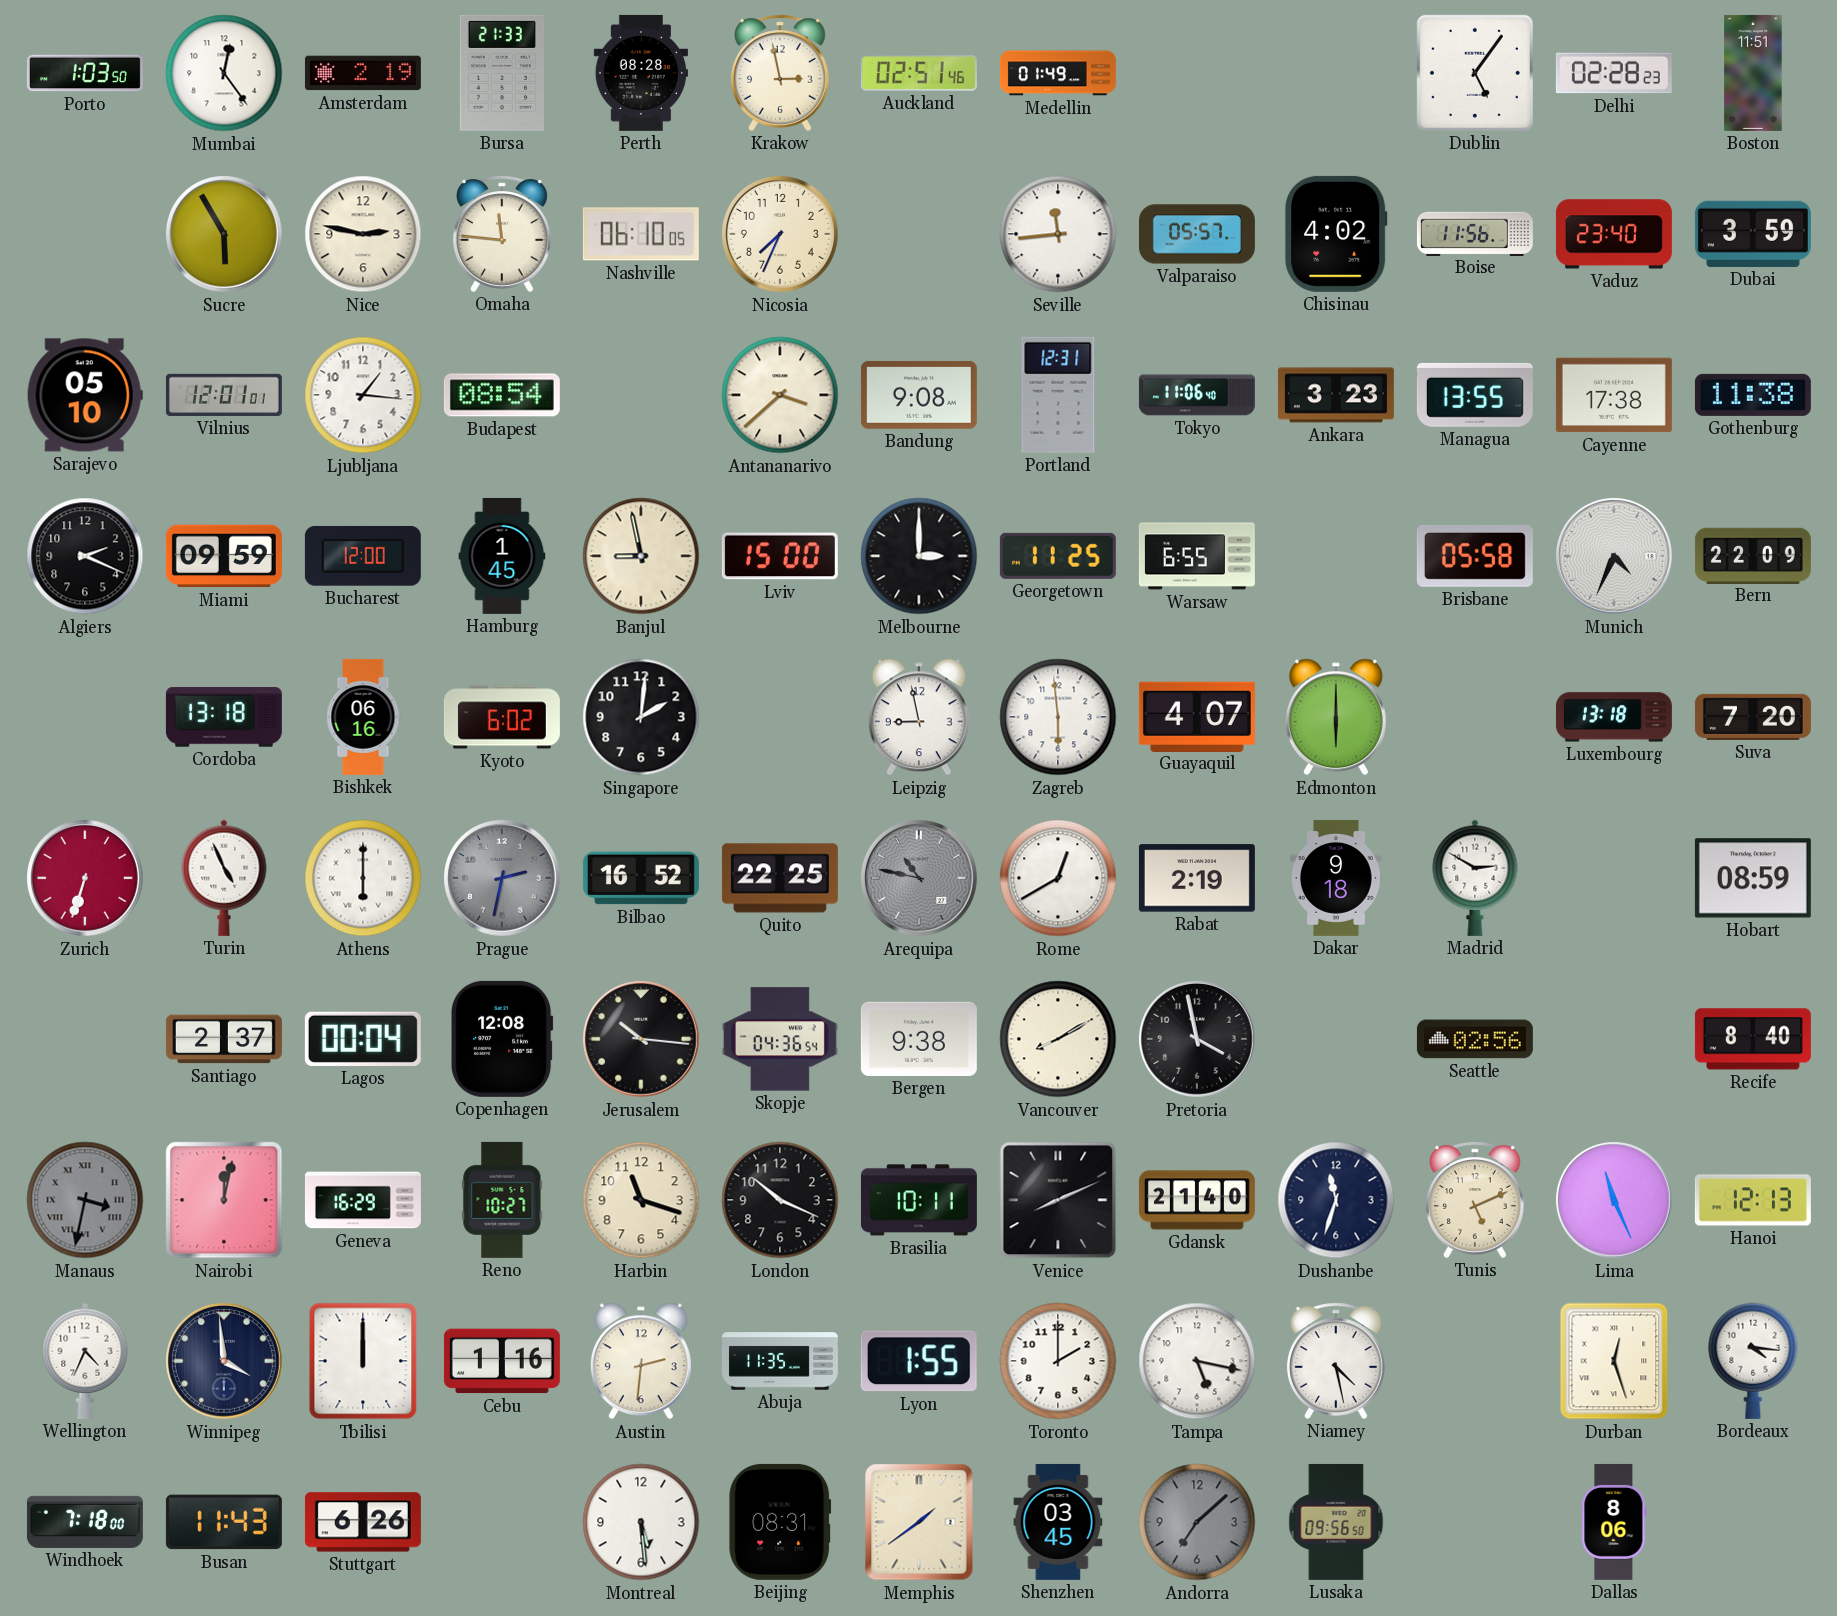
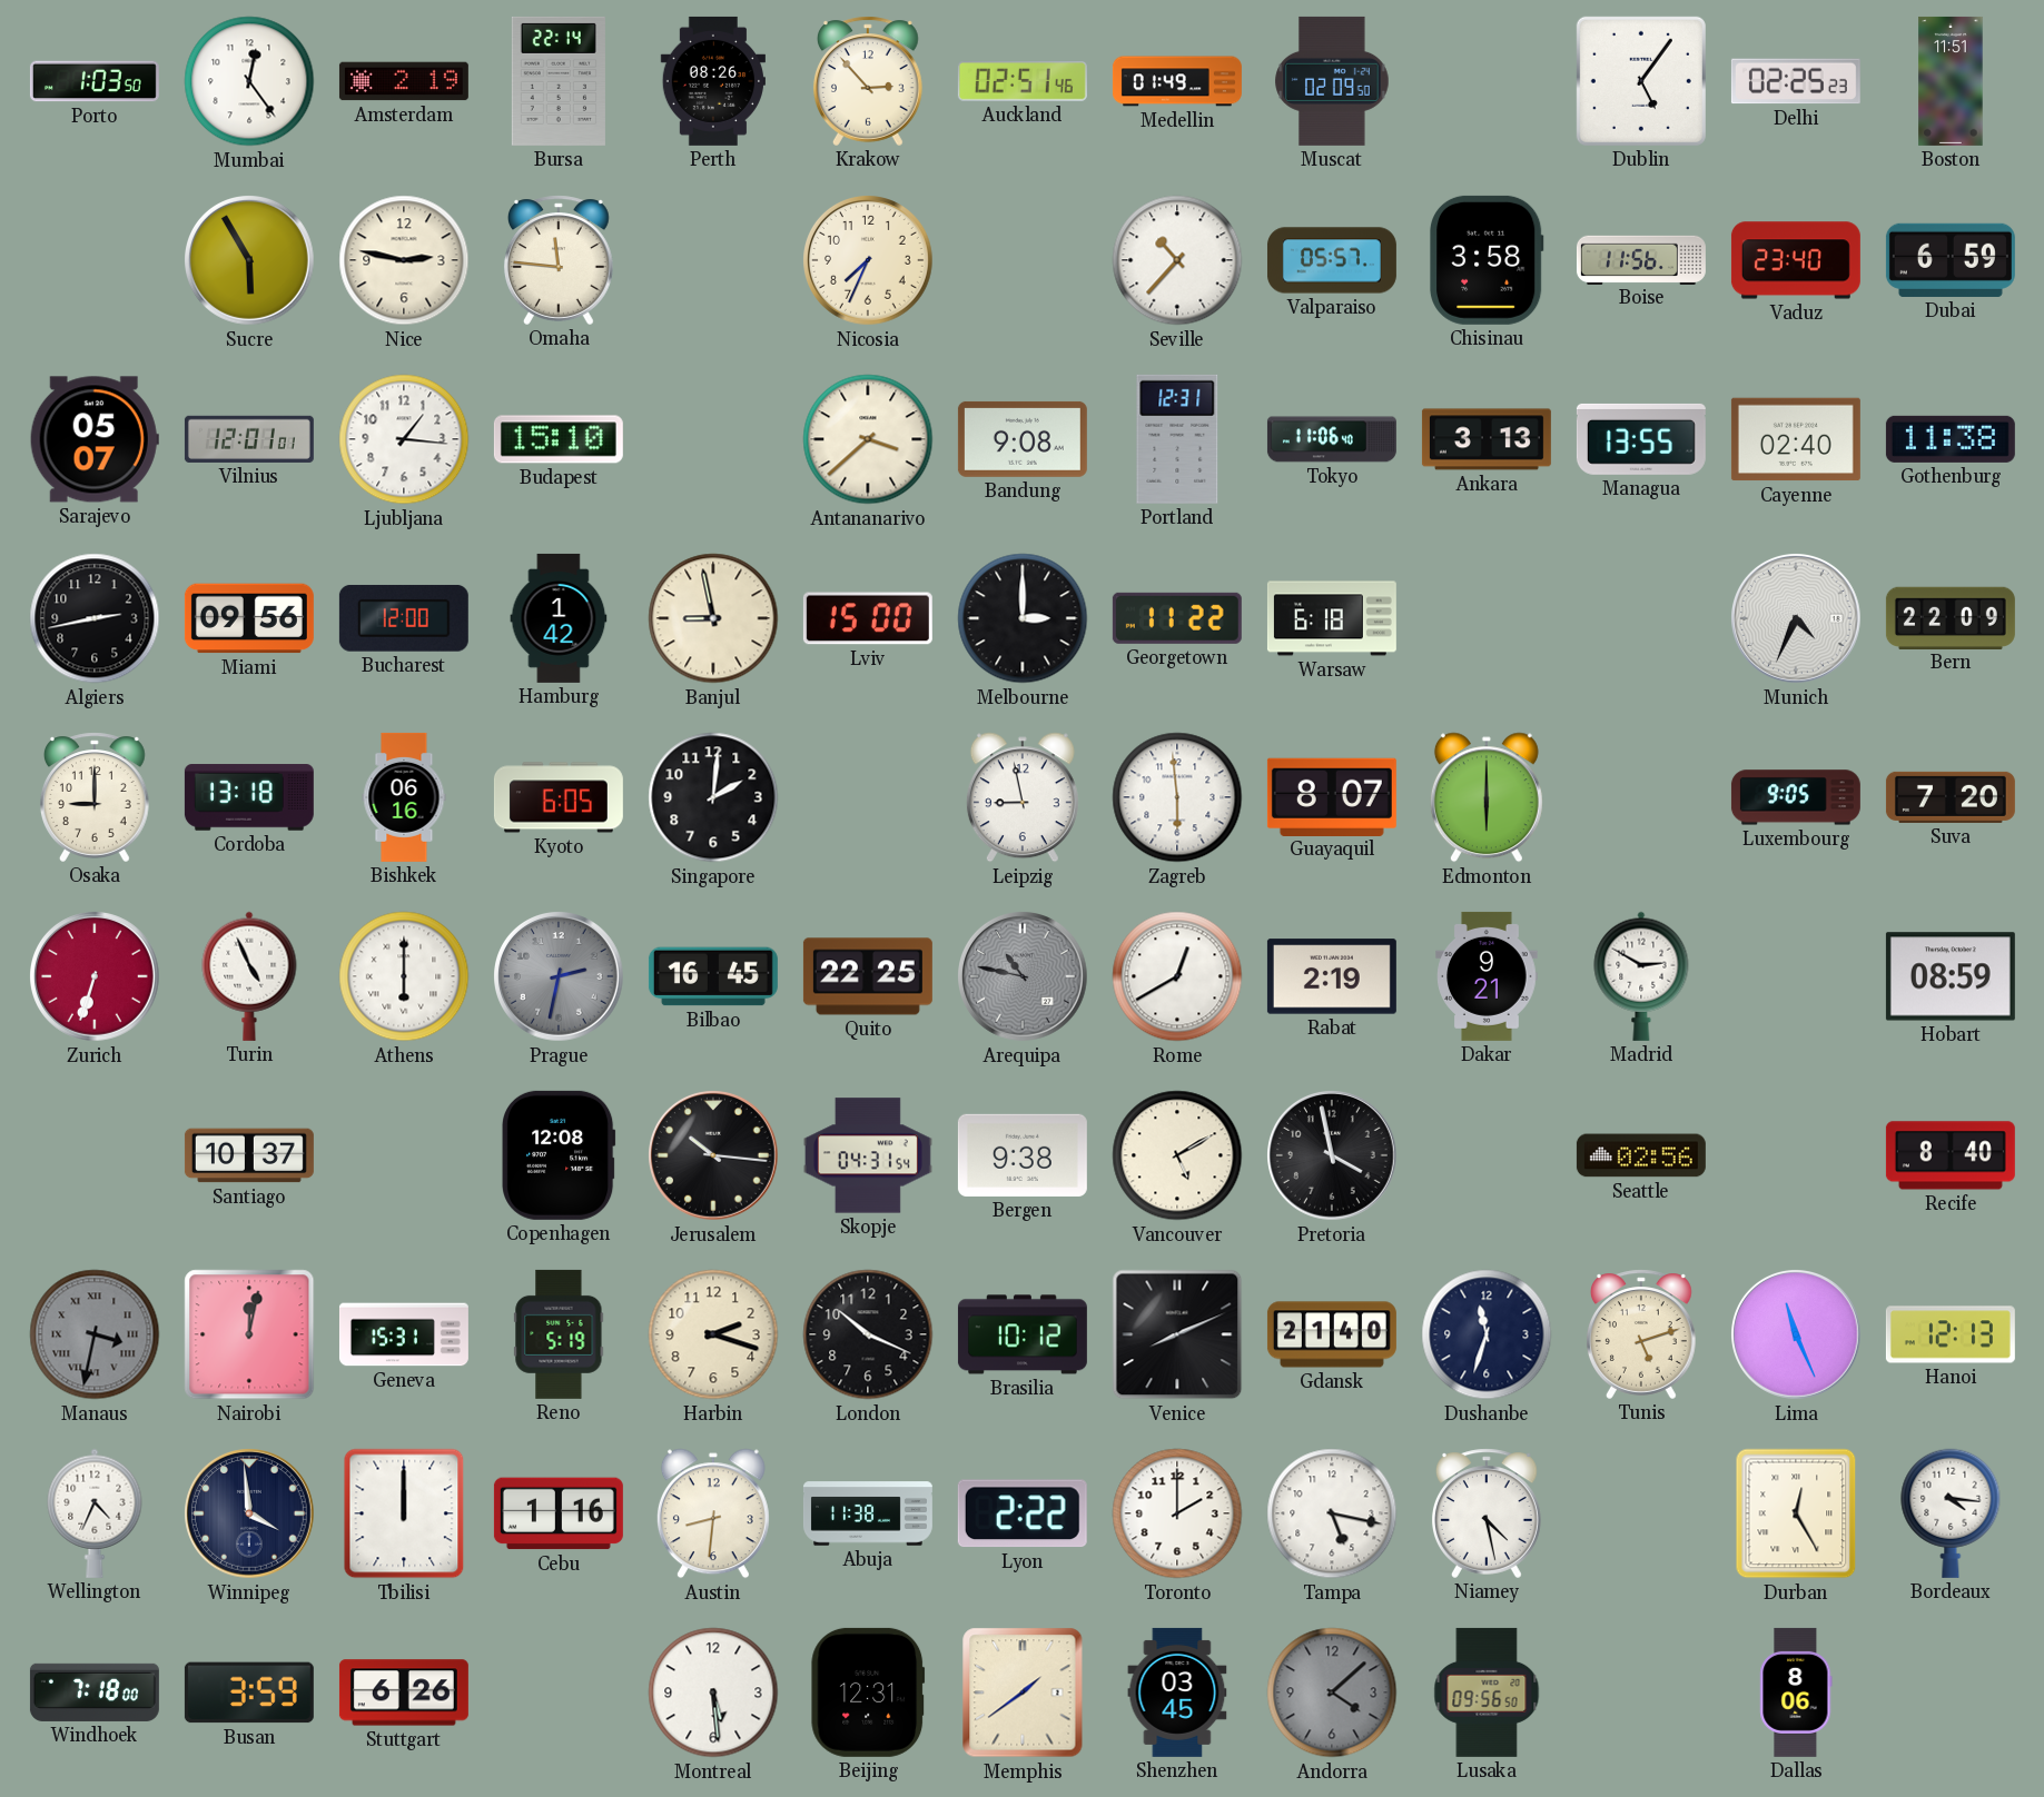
Bursa: 21:33 -> 22:14
Perth: 08:28 -> 08:26
Krakow: 2:58 -> 2:53
Muscat: none -> 02:09
Delhi: 02:28 -> 02:25
Nashville: 06:10 -> none
Seville: 11:44 -> 10:37
Chisinau: 4:02 -> 3:58
Dubai: 3:59 -> 6:59
Sarajevo: 05:10 -> 05:07
Budapest: 08:54 -> 15:10
Ankara: 3:23 -> 3:13
Cayenne: 17:38 -> 02:40
Algiers: 2:19 -> 2:43
Miami: 09:59 -> 09:56
Hamburg: 1:45 -> 1:42
Georgetown: 11:25 -> 11:22
Warsaw: 6:55 -> 6:18
Brisbane: 05:58 -> none
Osaka: none -> 9:00
Kyoto: 6:02 -> 6:05
Guayaquil: 4:07 -> 8:07
Luxembourg: 13:18 -> 9:05
Bilbao: 16:52 -> 16:45
Dakar: 9:18 -> 9:21
Santiago: 2:37 -> 10:37
Lagos: 00:04 -> none
Skopje: 04:36 -> 04:31
Vancouver: 8:10 -> 5:10
Geneva: 16:29 -> 15:31
Reno: 10:27 -> 5:19
Harbin: 11:18 -> 2:18
Brasilia: 10:11 -> 10:12
Tunis: 5:11 -> 5:12
Austin: 2:31 -> 8:31
Abuja: 11:35 -> 11:38
Lyon: 1:55 -> 2:22
Durban: 12:27 -> 12:25
Busan: 11:43 -> 3:59
Beijing: 08:31 -> 12:31
Andorra: 7:08 -> 4:08
